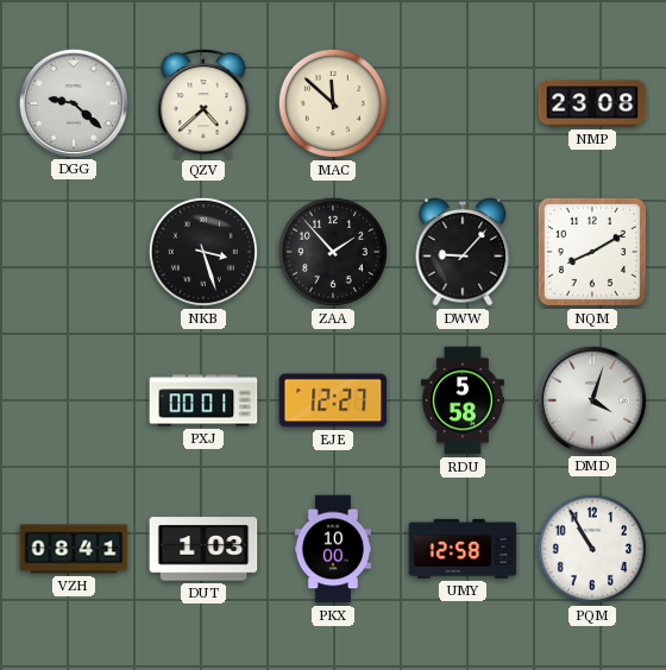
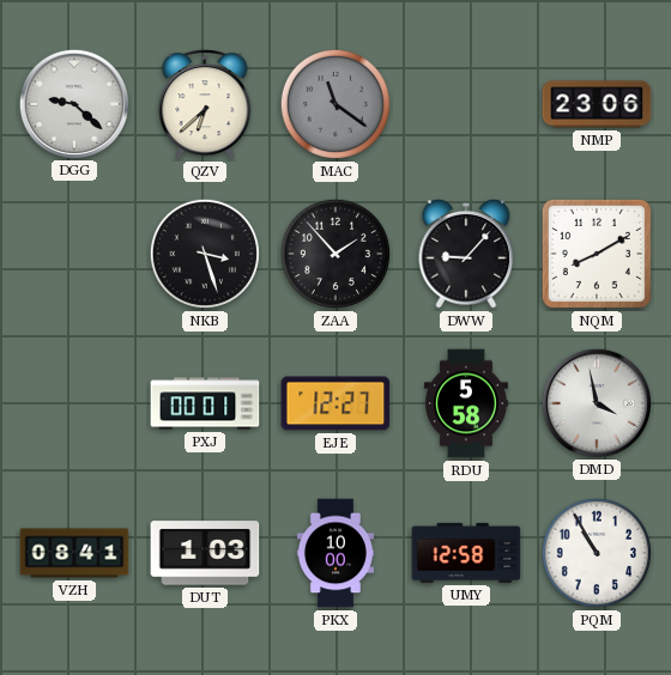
QZV: 4:38 -> 6:38
MAC: 11:52 -> 11:21
MAC dial: cream -> grey
NMP: 23:08 -> 23:06
DMD: 4:03 -> 3:58
